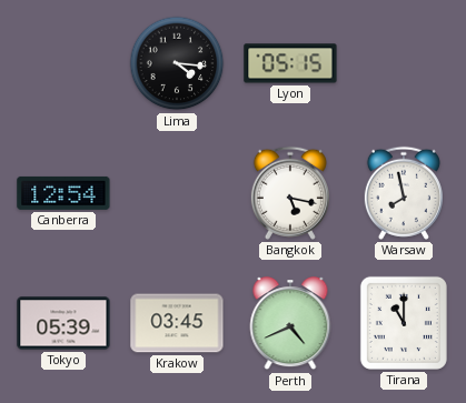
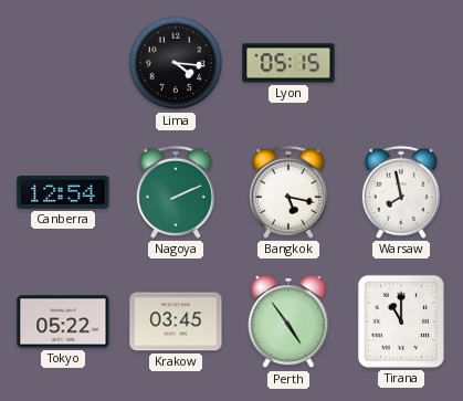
Nagoya: none -> 2:11
Tokyo: 05:39 -> 05:22
Perth: 4:41 -> 4:54
